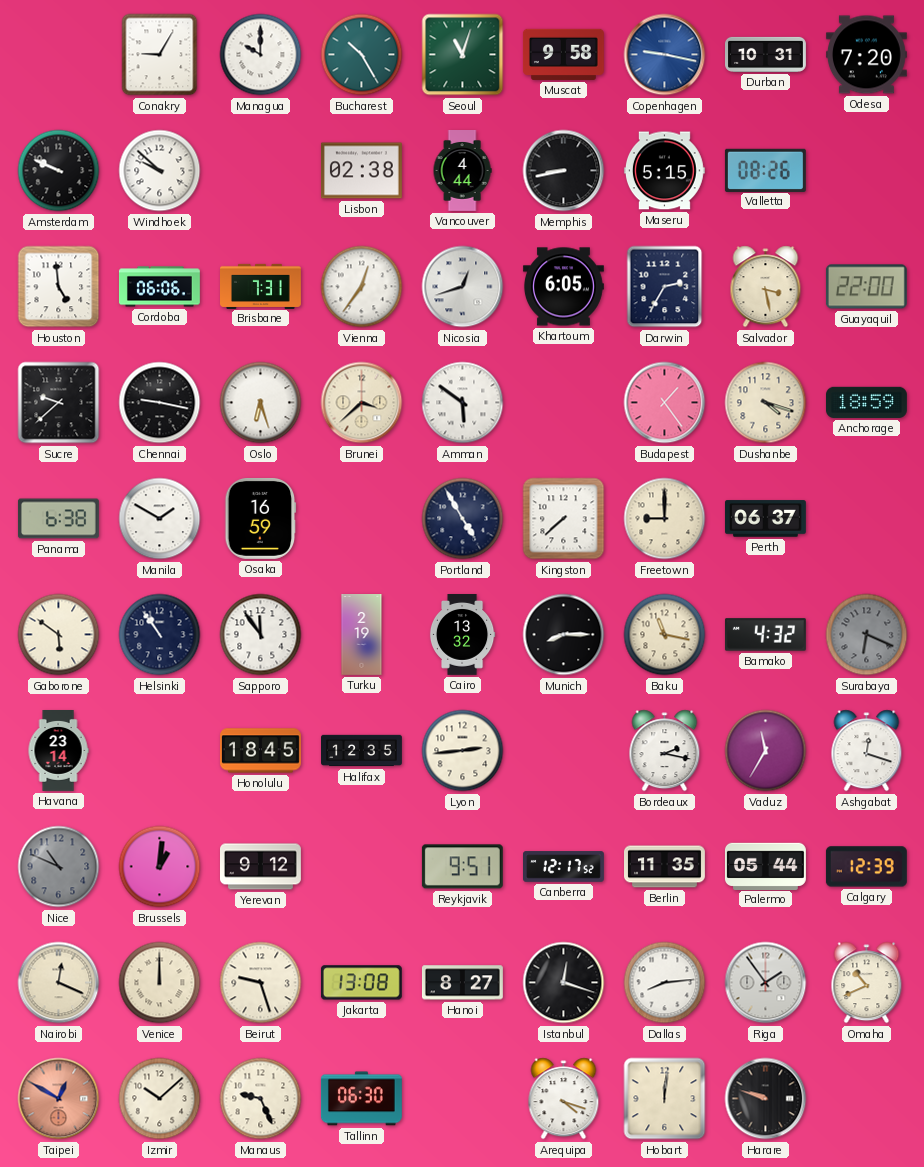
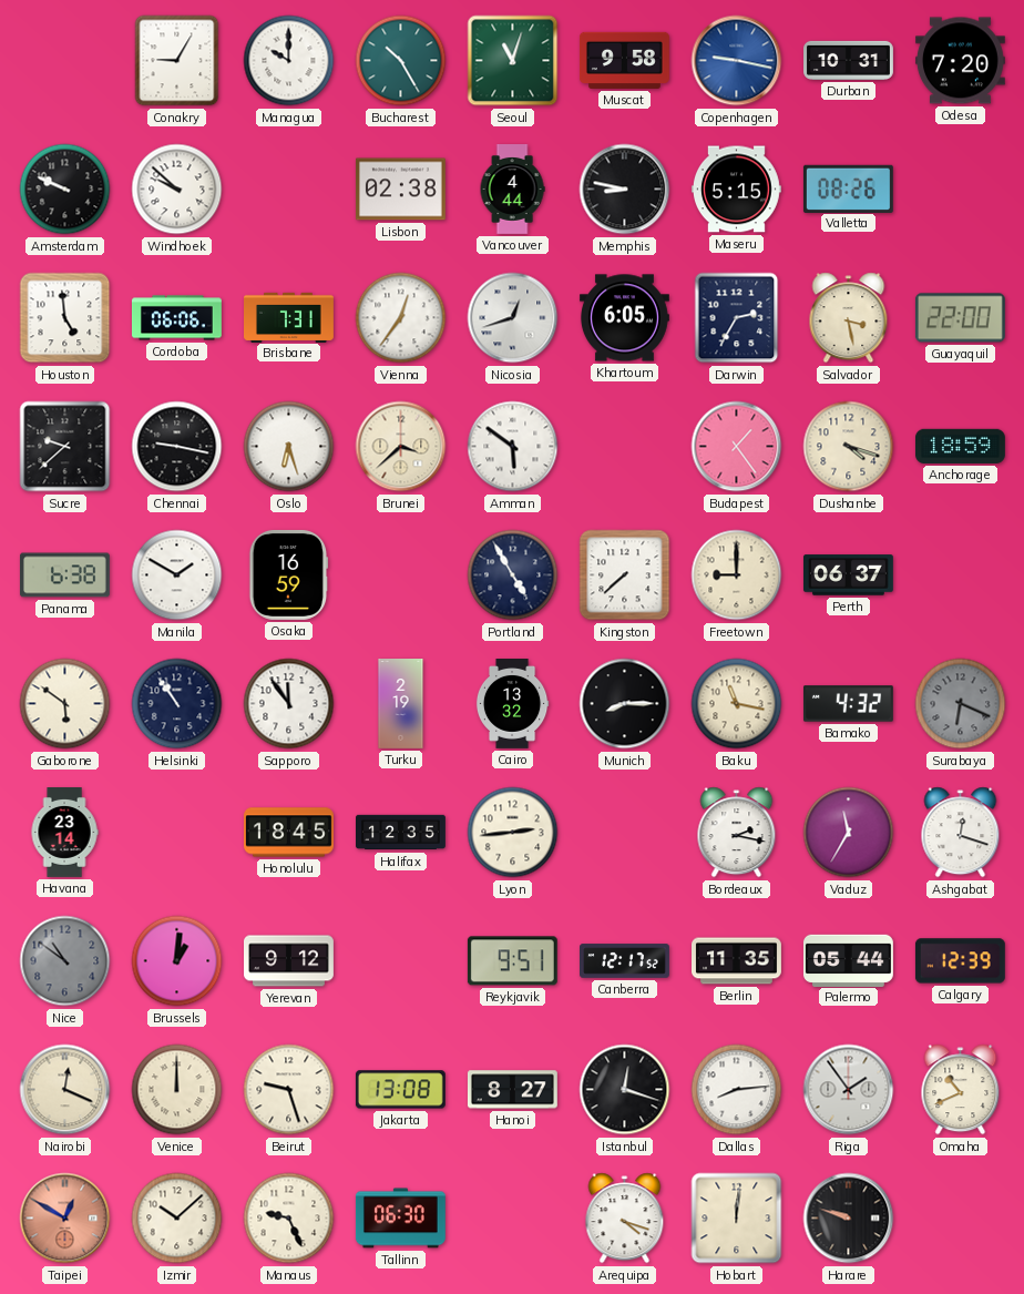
Memphis: 8:43 -> 8:47
Nice: 10:49 -> 10:51
